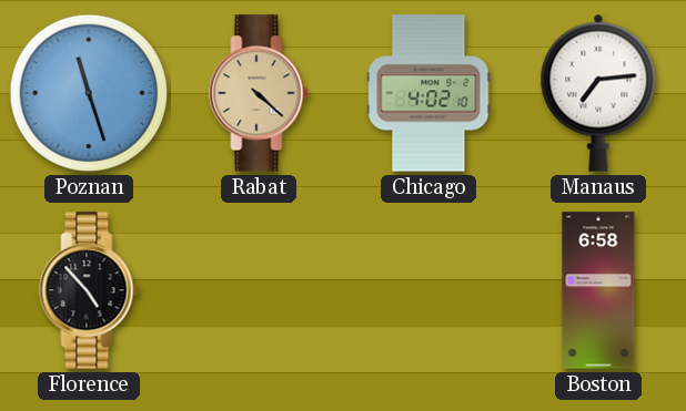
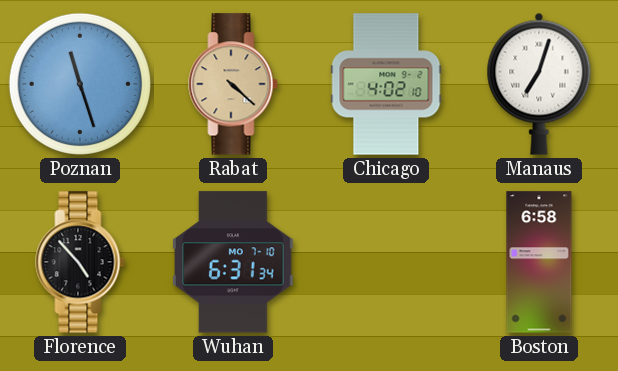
Manaus: 7:14 -> 7:03
Wuhan: none -> 6:31
